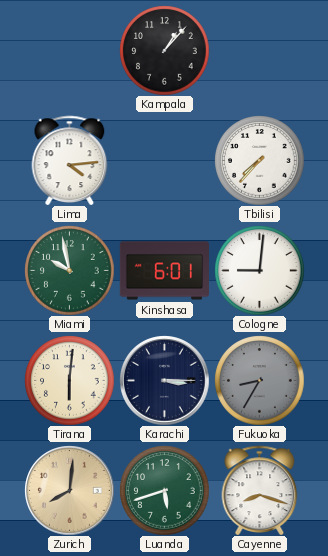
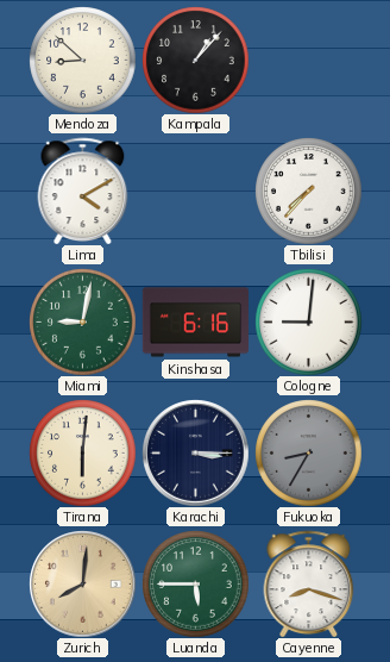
Mendoza: none -> 8:52
Lima: 4:14 -> 4:10
Miami: 9:58 -> 9:02
Kinshasa: 6:01 -> 6:16
Luanda: 5:42 -> 5:45
